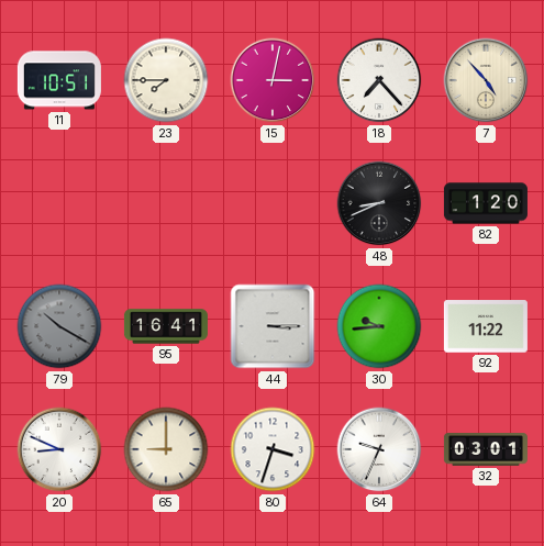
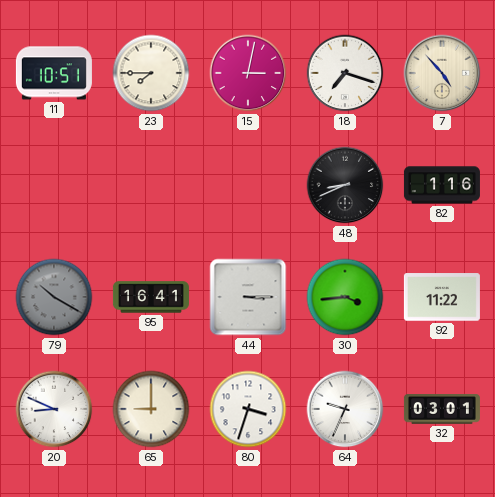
18: 7:23 -> 7:18
82: 1:20 -> 1:16
30: 9:44 -> 3:44
